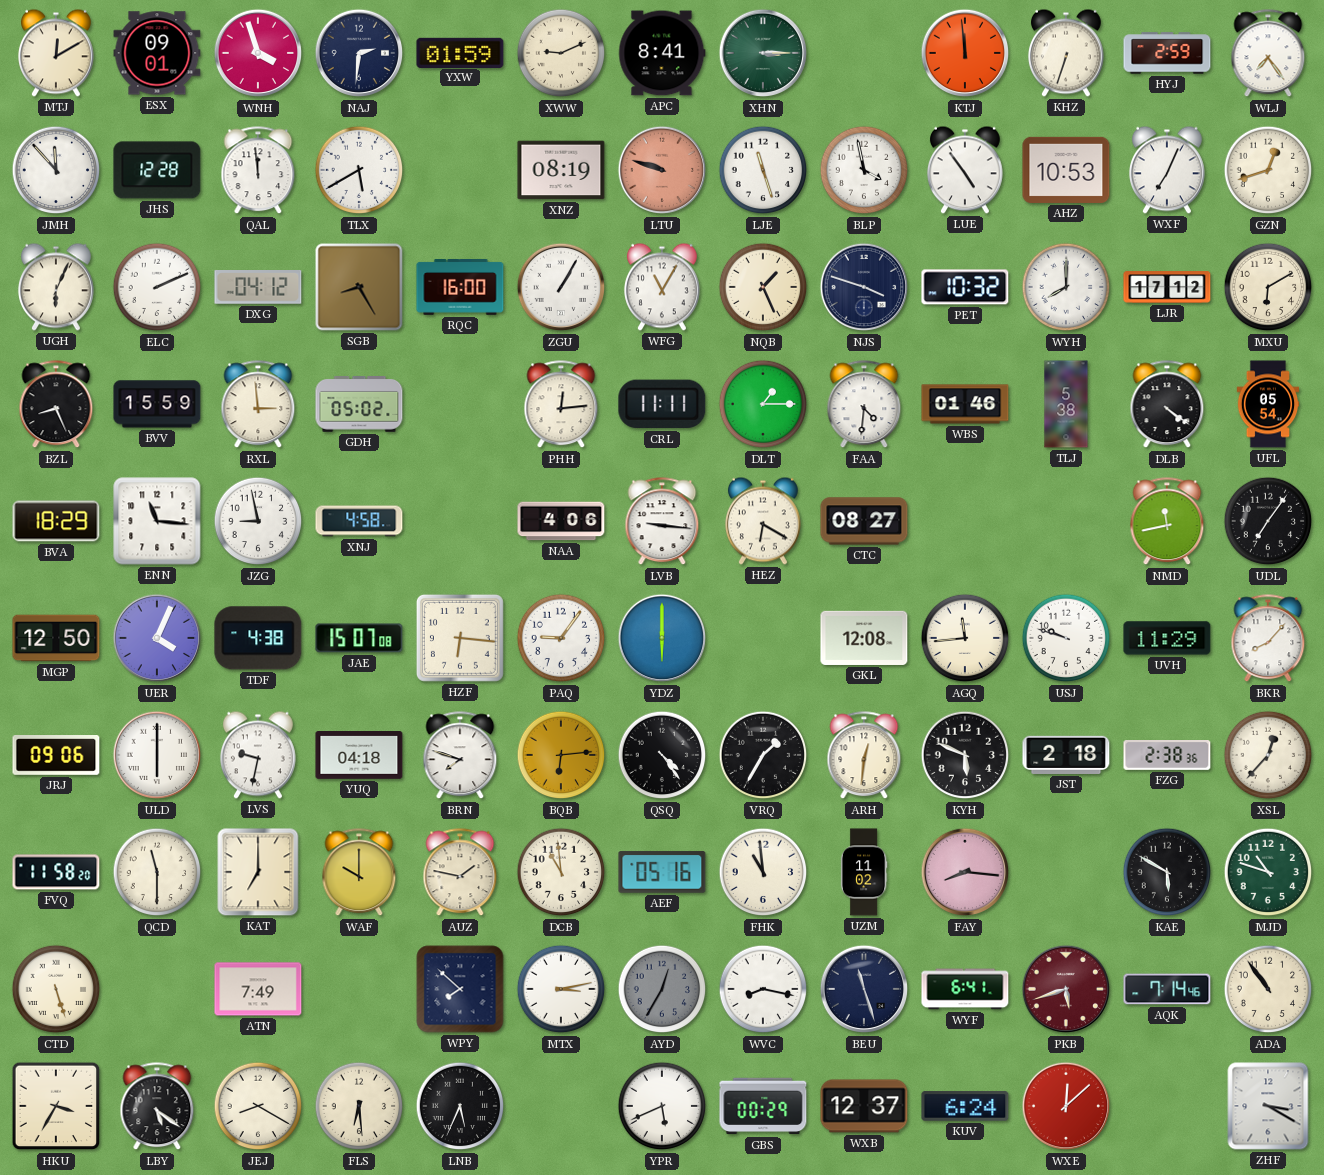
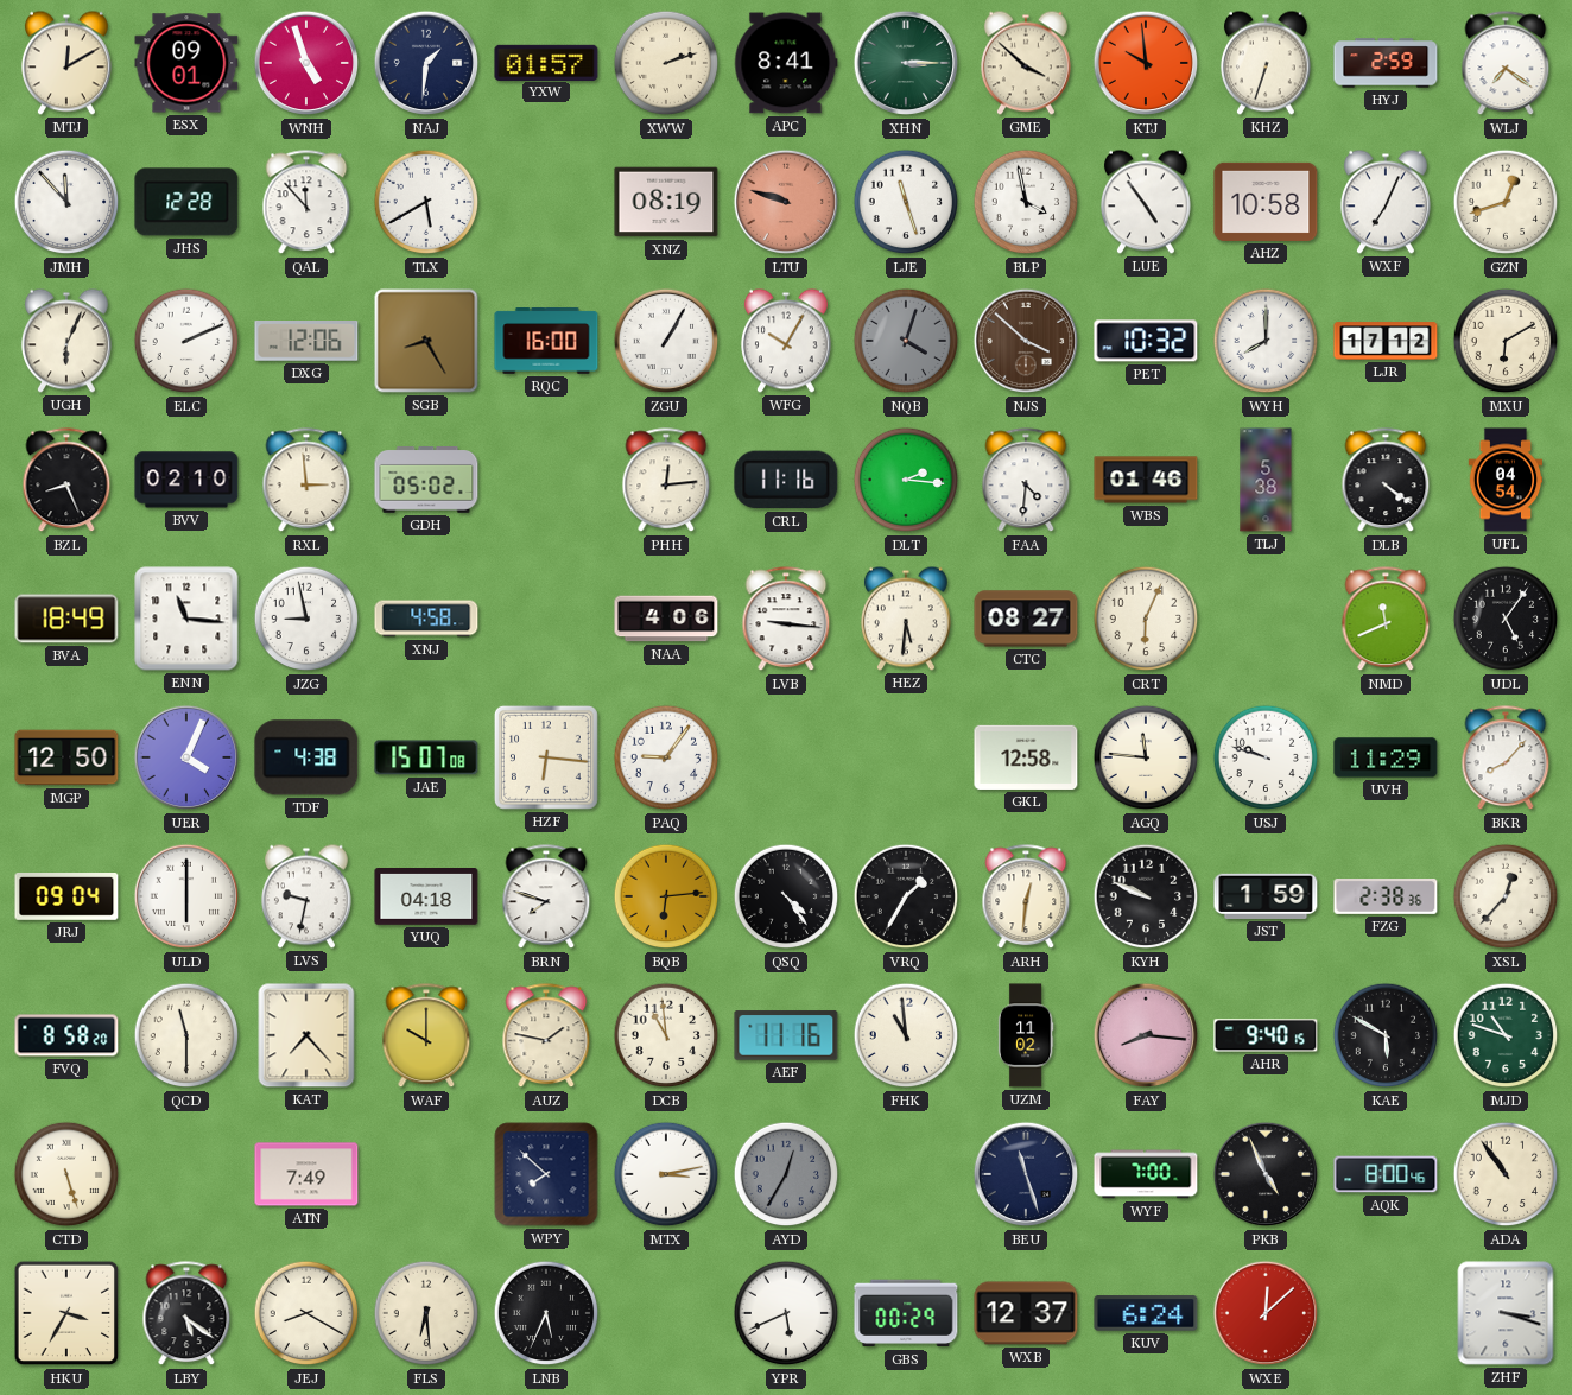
WNH: 3:57 -> 4:57
NAJ: 2:31 -> 1:31
YXW: 01:59 -> 01:57
XWW: 9:11 -> 2:12
GME: none -> 3:52
KTJ: 11:59 -> 9:59
WLJ: 7:24 -> 7:21
QAL: 11:59 -> 11:53
AHZ: 10:53 -> 10:58
DXG: 04:12 -> 12:06
WFG: 11:05 -> 10:05
NQB: 1:26 -> 4:03
NQB dial: cream -> grey
NJS: 3:48 -> 3:52
NJS dial: navy -> brown
BVV: 15:59 -> 02:10
CRL: 11:11 -> 11:16
DLT: 1:15 -> 2:16
UFL: 05:54 -> 04:54
BVA: 18:29 -> 18:49
HEZ: 6:20 -> 5:31
CRT: none -> 6:04
NMD: 11:43 -> 11:41
UDL: 7:06 -> 5:06
YDZ: 6:00 -> none
GKL: 12:08 -> 12:58
AGQ: 11:44 -> 11:46
JRJ: 09:06 -> 09:04
KYH: 5:49 -> 9:49
JST: 2:18 -> 1:59
FVQ: 11:58 -> 8:58
KAT: 7:00 -> 7:23
AEF: 05:16 -> 11:16
AHR: none -> 9:40
WVC: 8:17 -> none
WYF: 6:41 -> 7:00
PKB: 5:42 -> 4:56
PKB dial: burgundy -> black
AQK: 7:14 -> 8:00
ZHF: 3:20 -> 3:18
